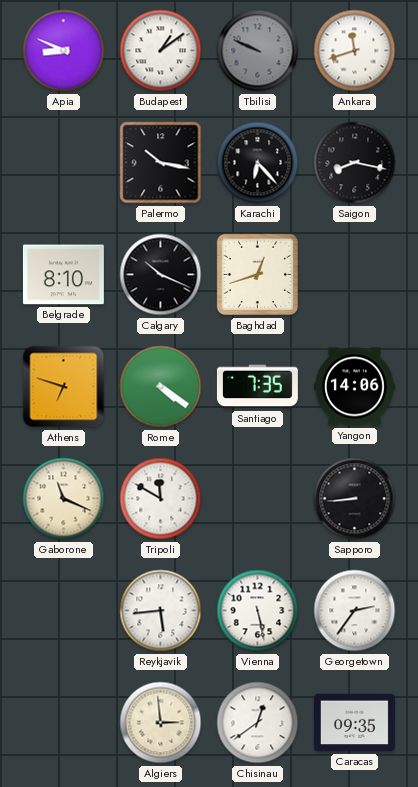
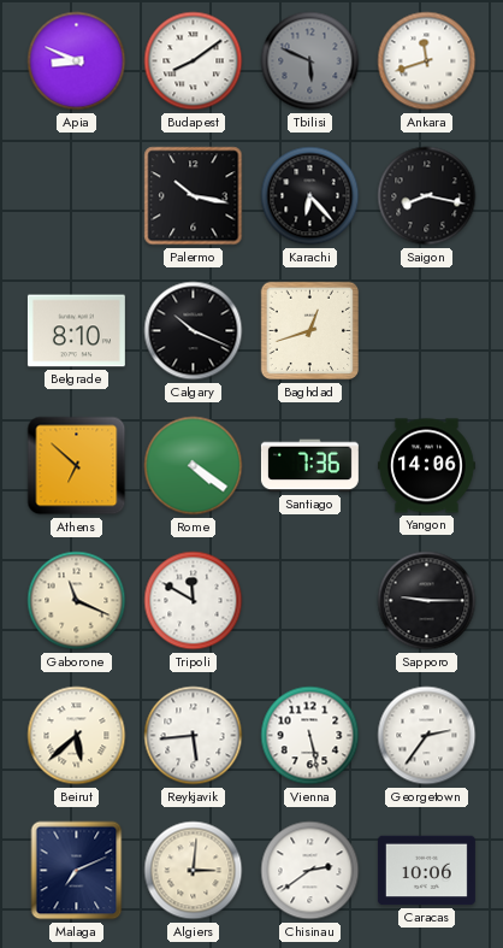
Budapest: 1:09 -> 8:09
Tbilisi: 9:49 -> 5:49
Athens: 6:48 -> 6:52
Santiago: 7:35 -> 7:36
Sapporo: 8:44 -> 9:15
Beirut: none -> 5:38
Malaga: none -> 7:11
Algiers: 2:59 -> 3:01
Chisinau: 12:39 -> 2:39
Caracas: 09:35 -> 10:06
